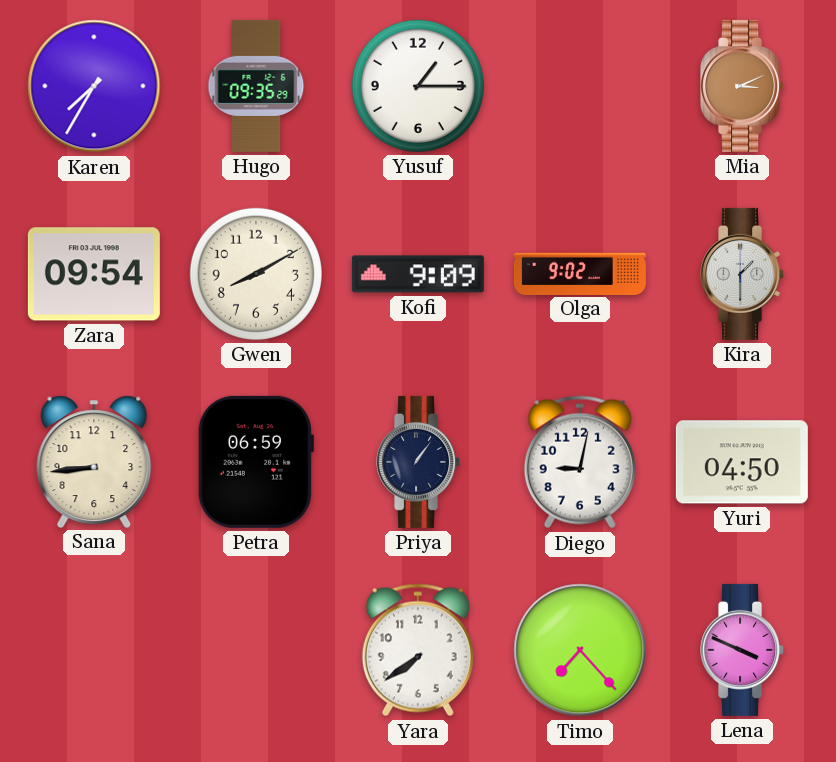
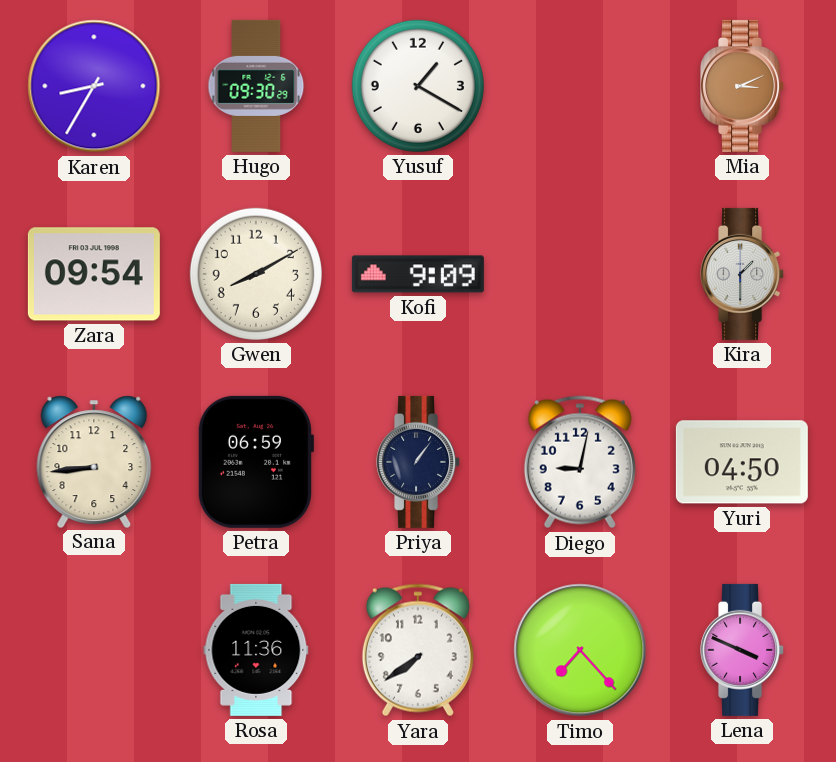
Karen: 7:35 -> 8:35
Hugo: 09:35 -> 09:30
Yusuf: 1:15 -> 1:20
Olga: 9:02 -> none
Rosa: none -> 11:36
